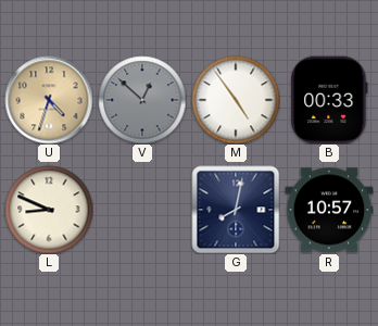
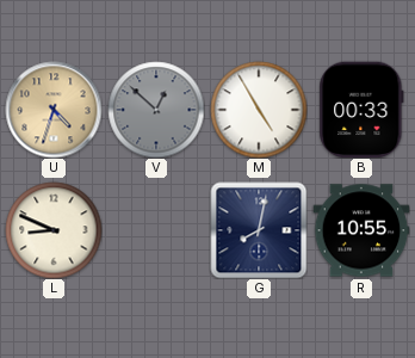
M: 4:54 -> 4:55
R: 10:57 -> 10:55
